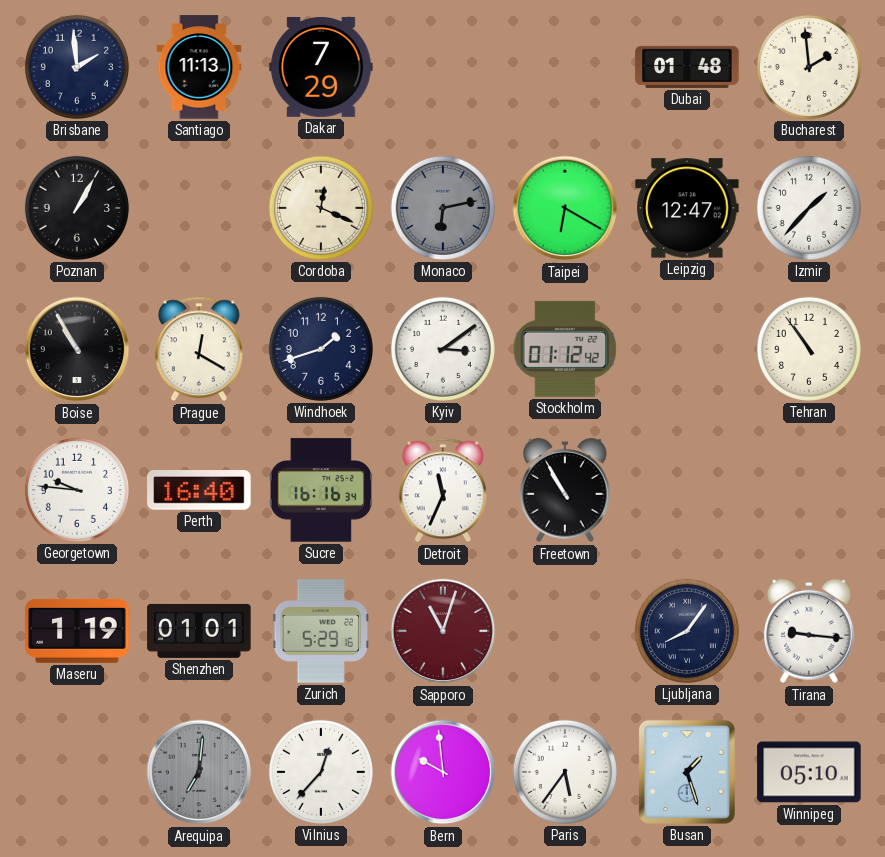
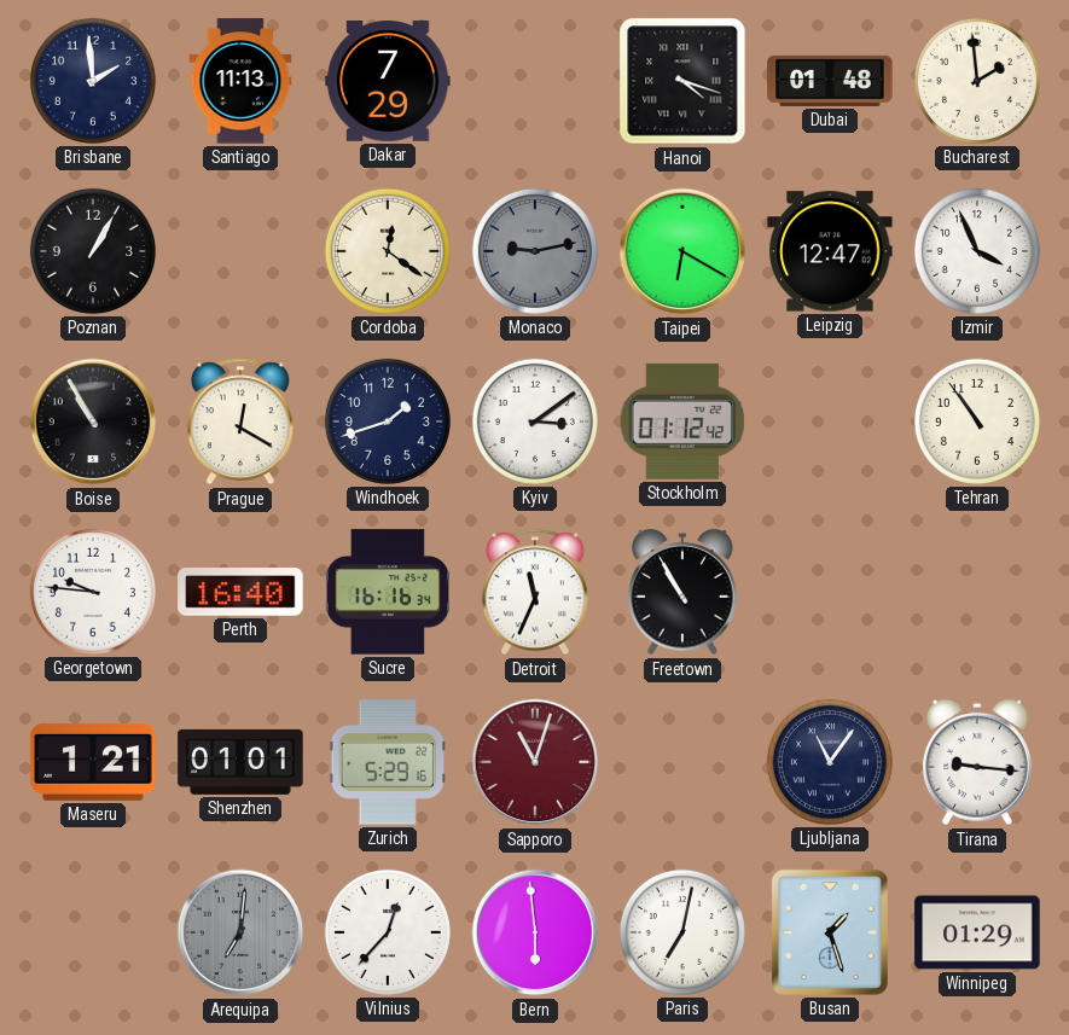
Hanoi: none -> 4:18
Cordoba: 12:19 -> 12:21
Monaco: 6:13 -> 9:13
Izmir: 1:37 -> 3:56
Maseru: 1:19 -> 1:21
Ljubljana: 8:06 -> 11:06
Bern: 9:59 -> 5:59
Paris: 5:36 -> 7:02
Winnipeg: 05:10 -> 01:29
